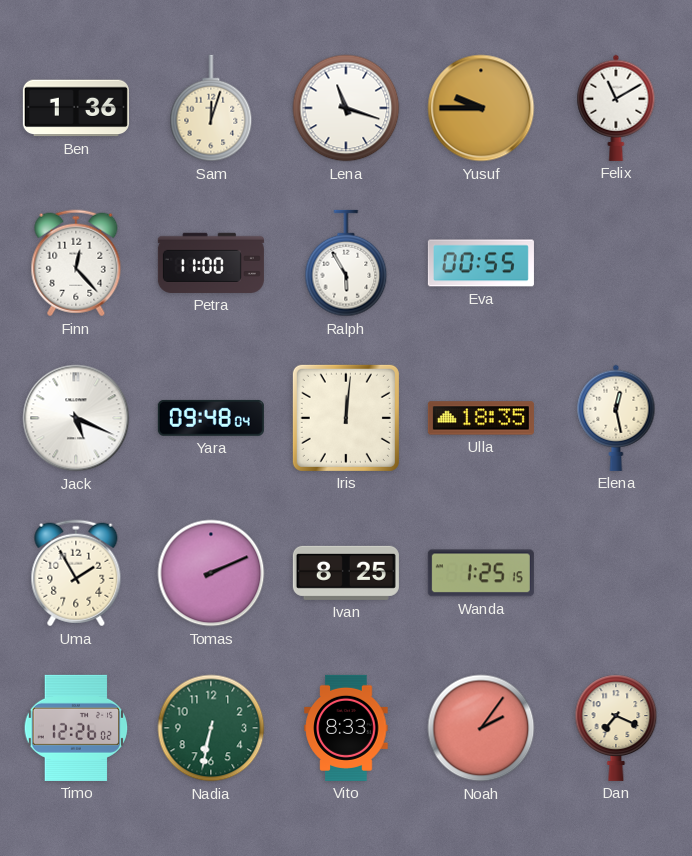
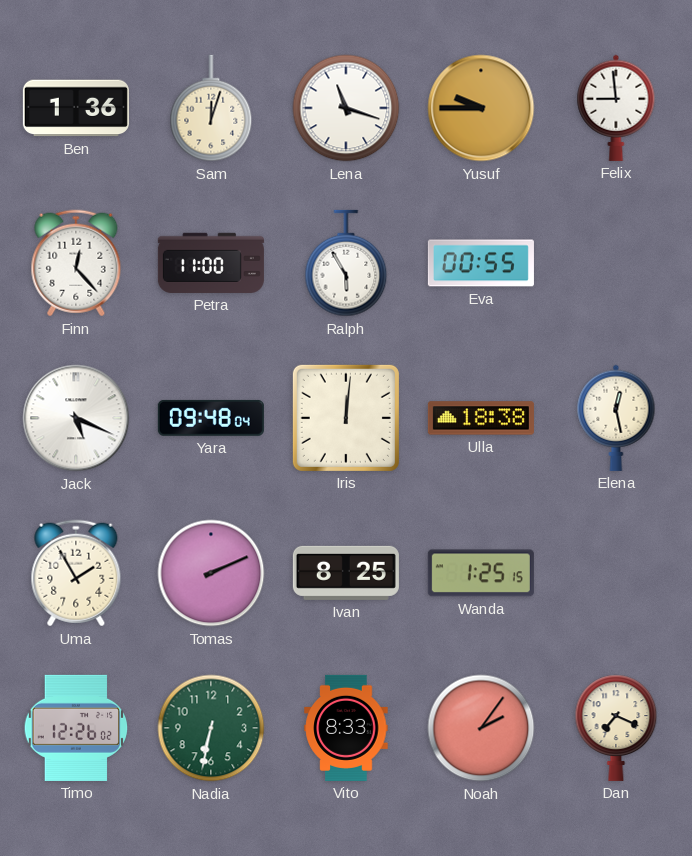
Felix: 11:10 -> 8:59
Ulla: 18:35 -> 18:38
